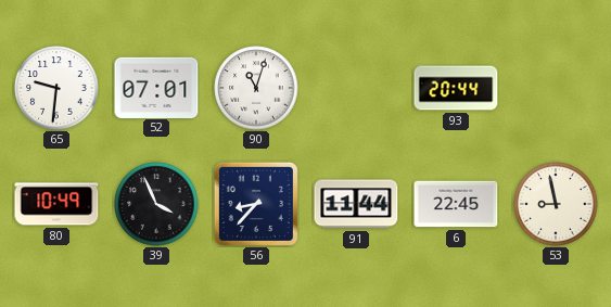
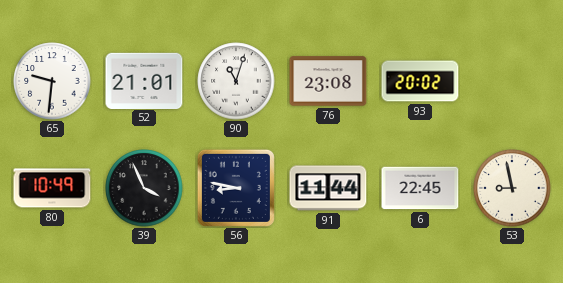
52: 07:01 -> 21:01
76: none -> 23:08
93: 20:44 -> 20:02
56: 8:37 -> 8:47
